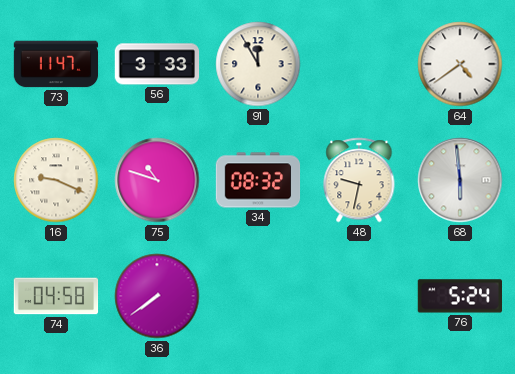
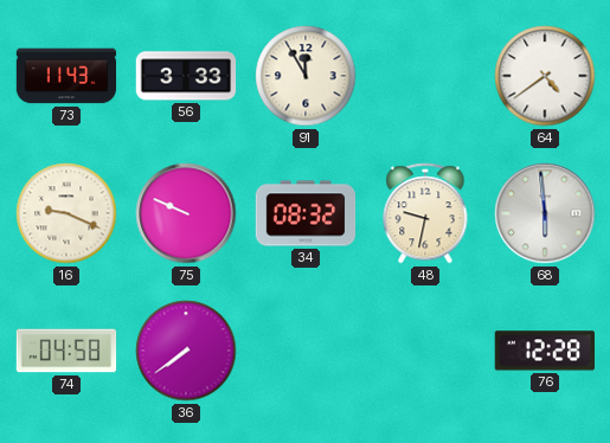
73: 11:47 -> 11:43
75: 10:48 -> 9:49
76: 5:24 -> 12:28
